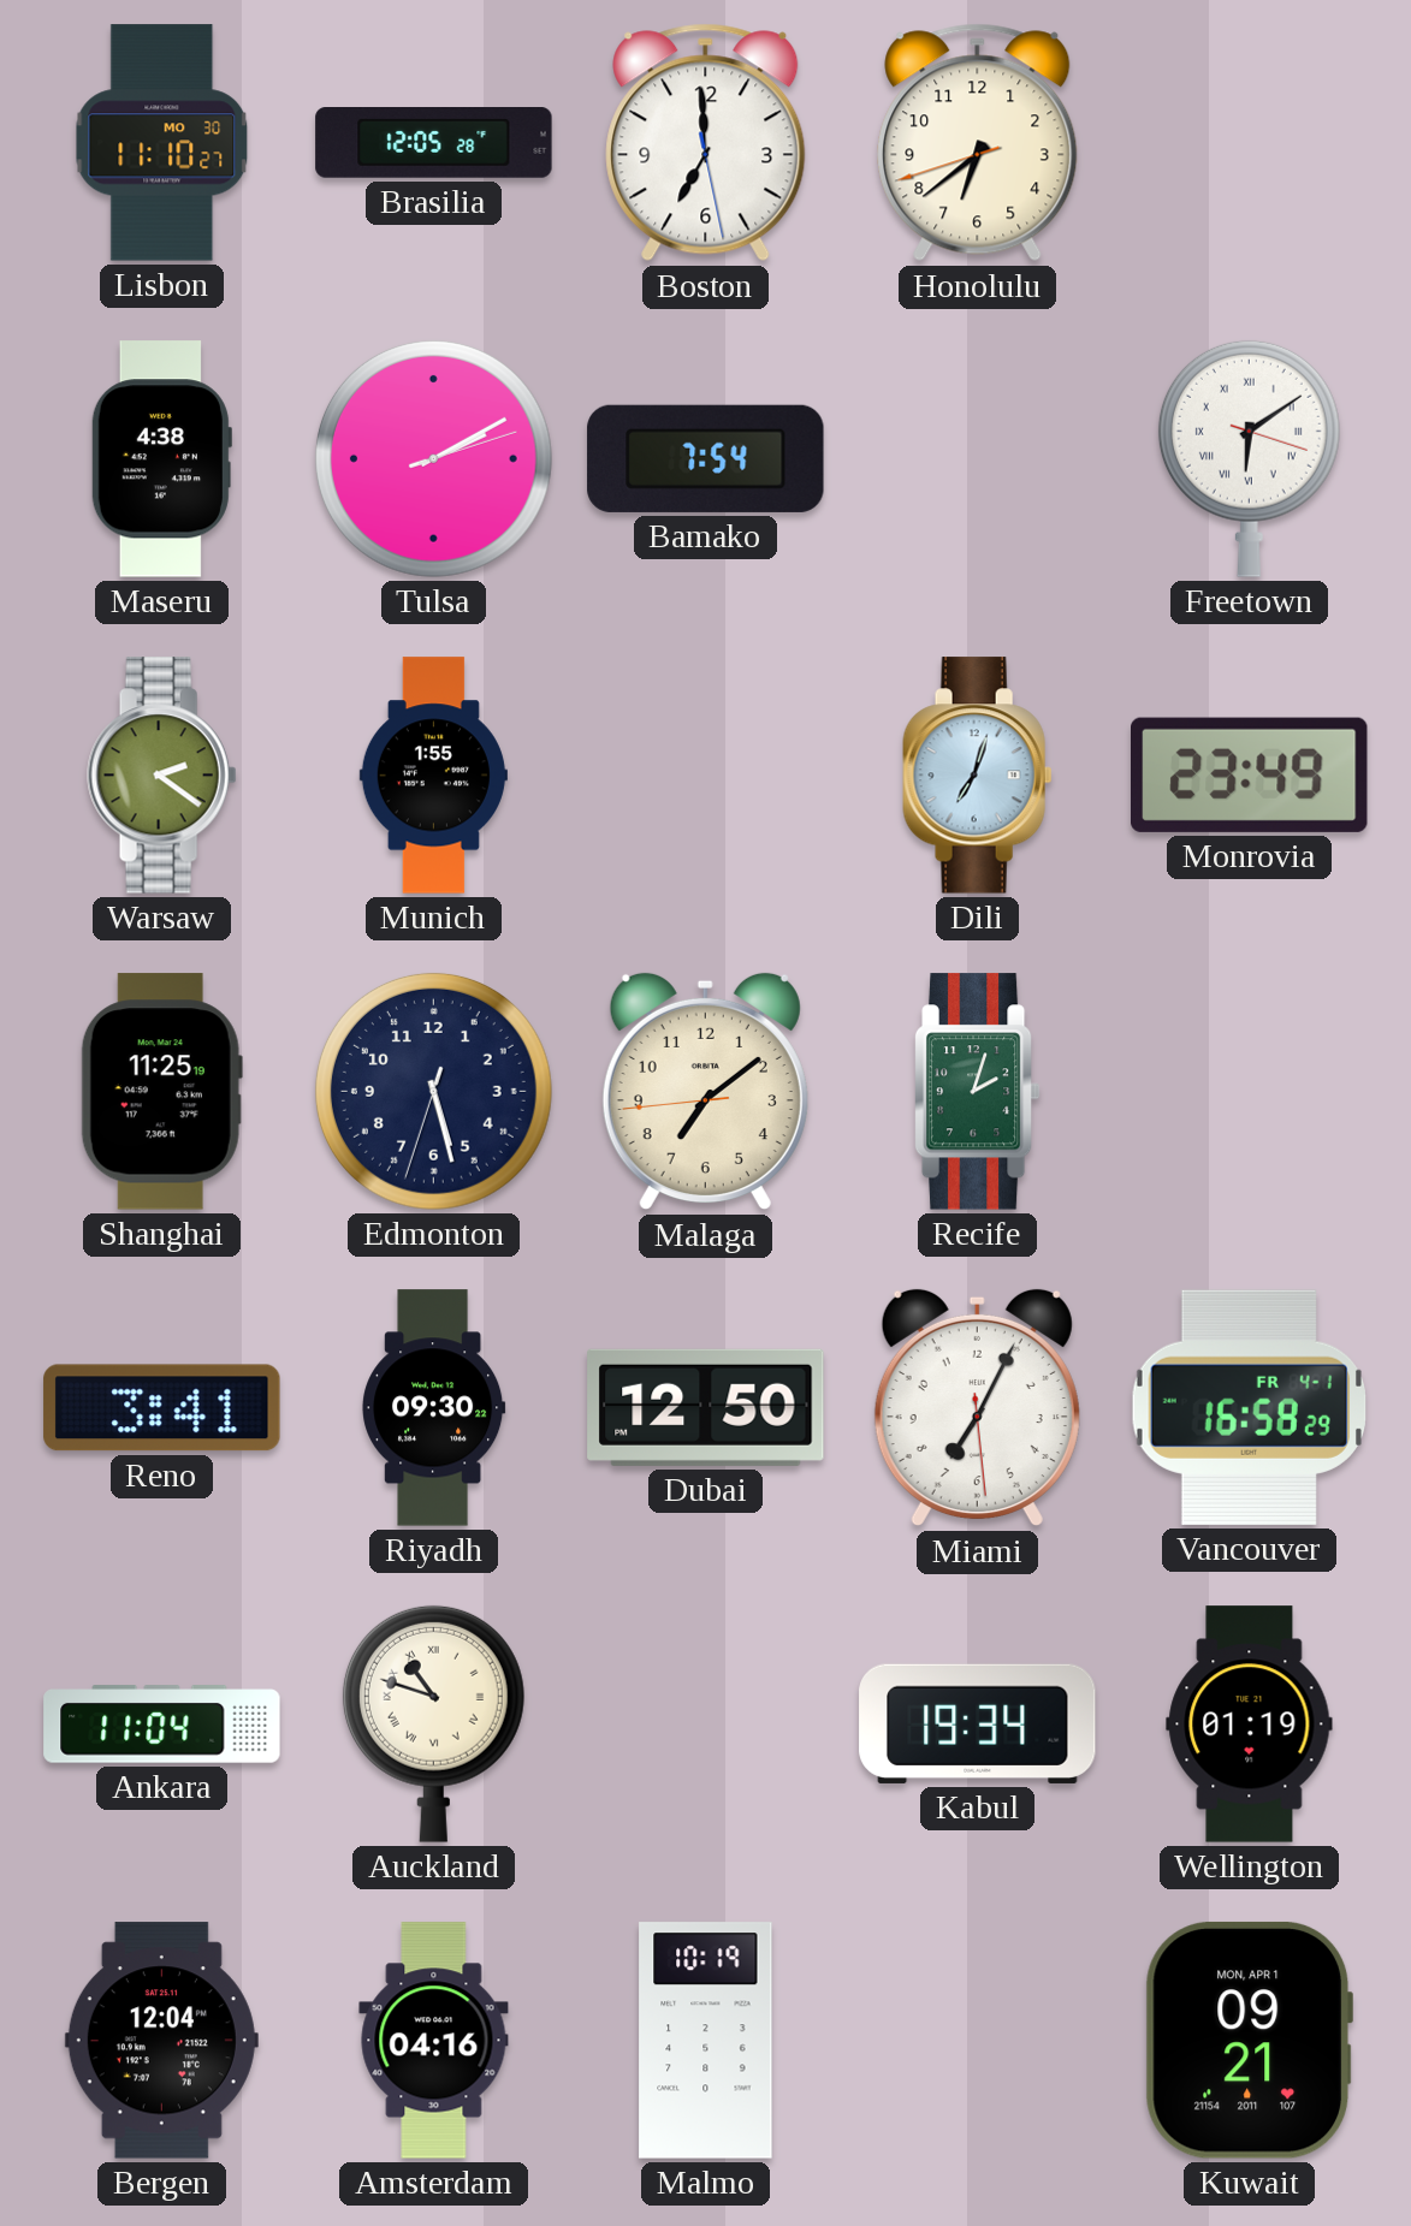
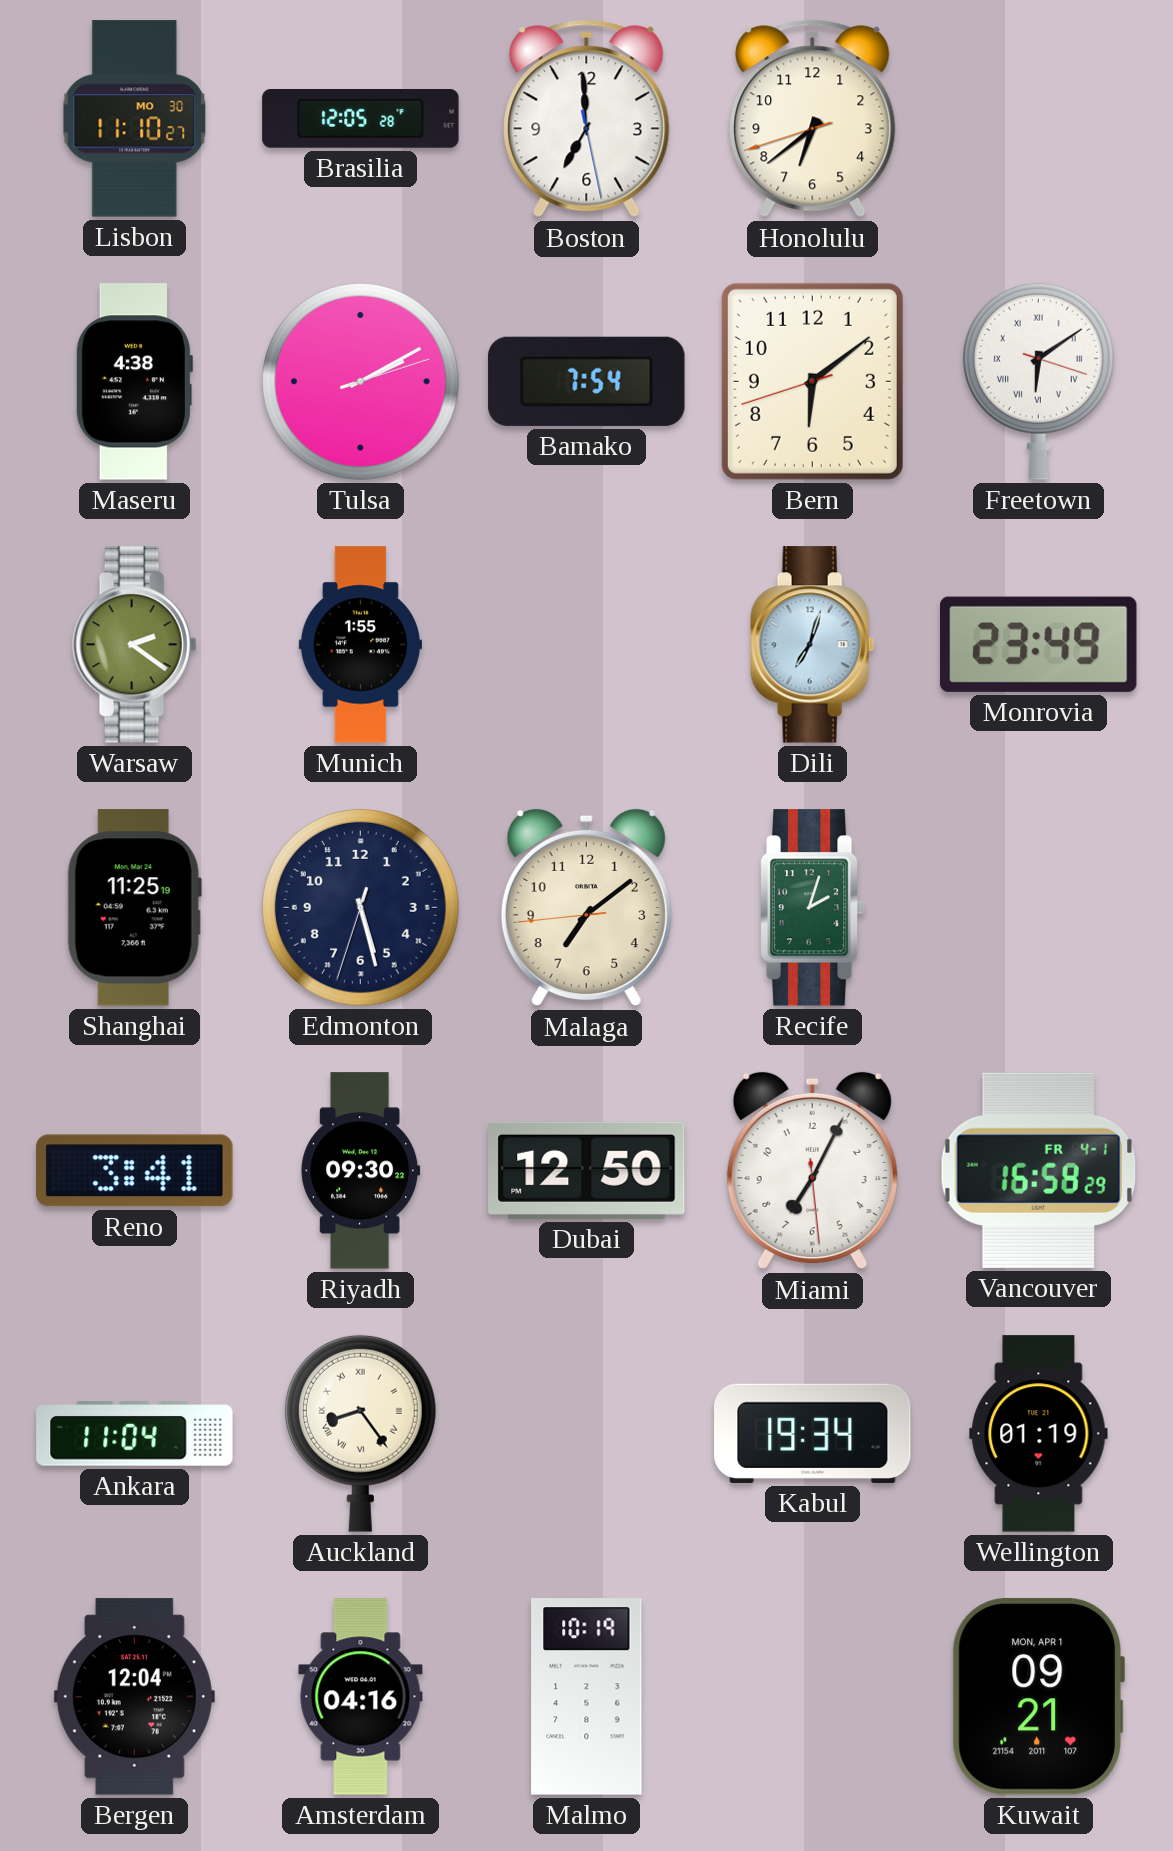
Bern: none -> 6:08
Auckland: 10:48 -> 8:24
